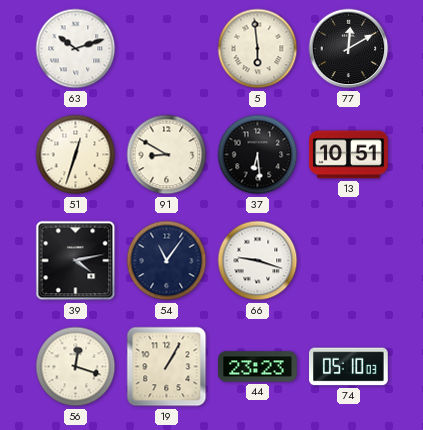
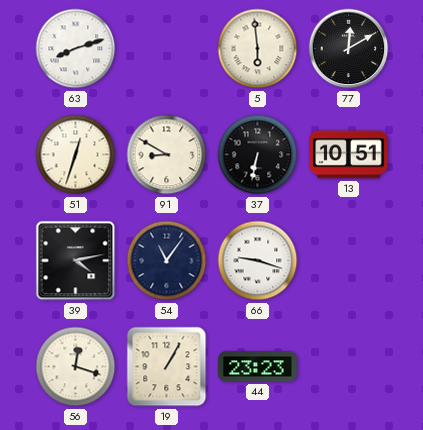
63: 10:12 -> 8:12
37: 6:29 -> 6:32
74: 05:10 -> none
